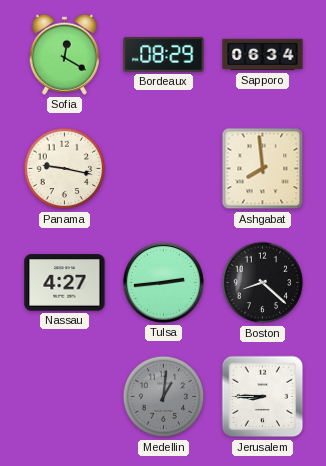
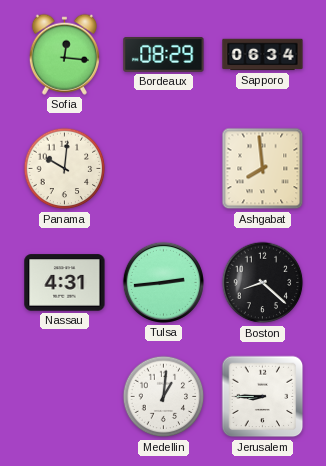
Sofia: 12:20 -> 12:16
Panama: 9:17 -> 10:01
Nassau: 4:27 -> 4:31
Medellin dial: grey -> white
